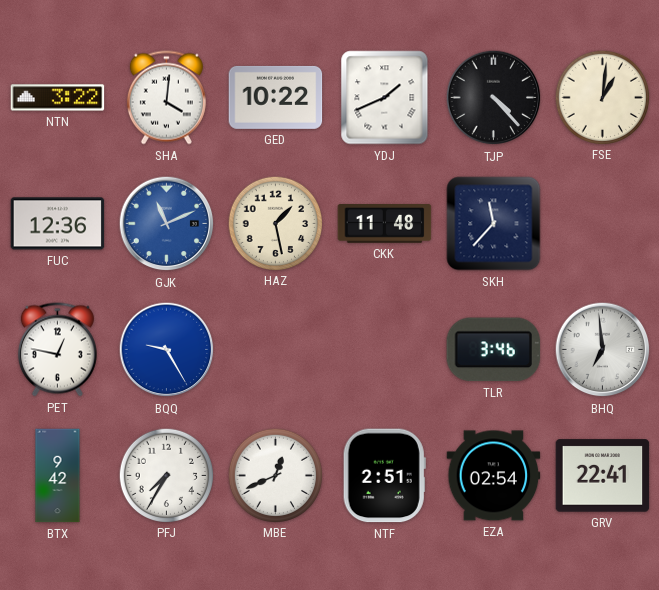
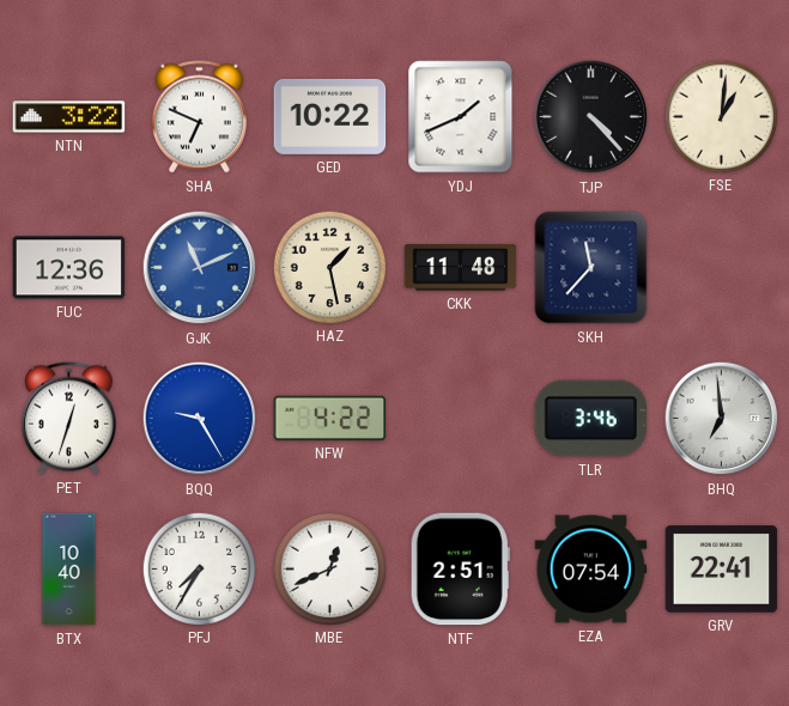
SHA: 4:01 -> 6:49
PET: 12:47 -> 12:33
NFW: none -> 4:22
BTX: 9:42 -> 10:40
EZA: 02:54 -> 07:54
